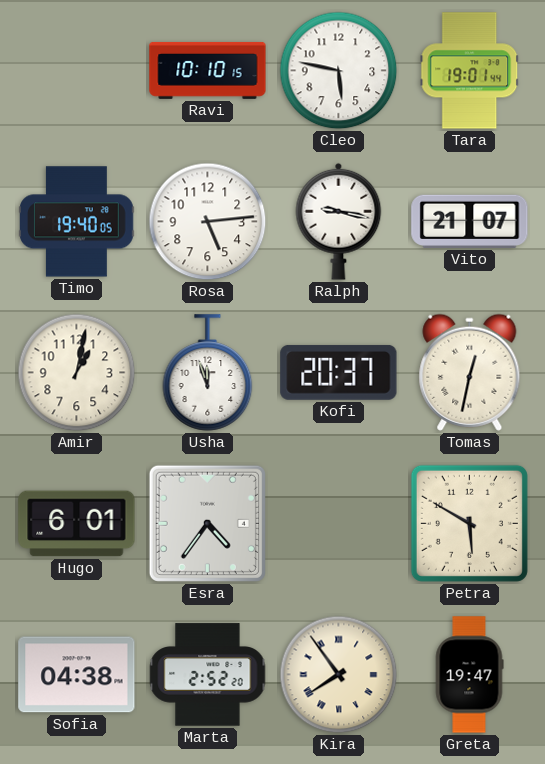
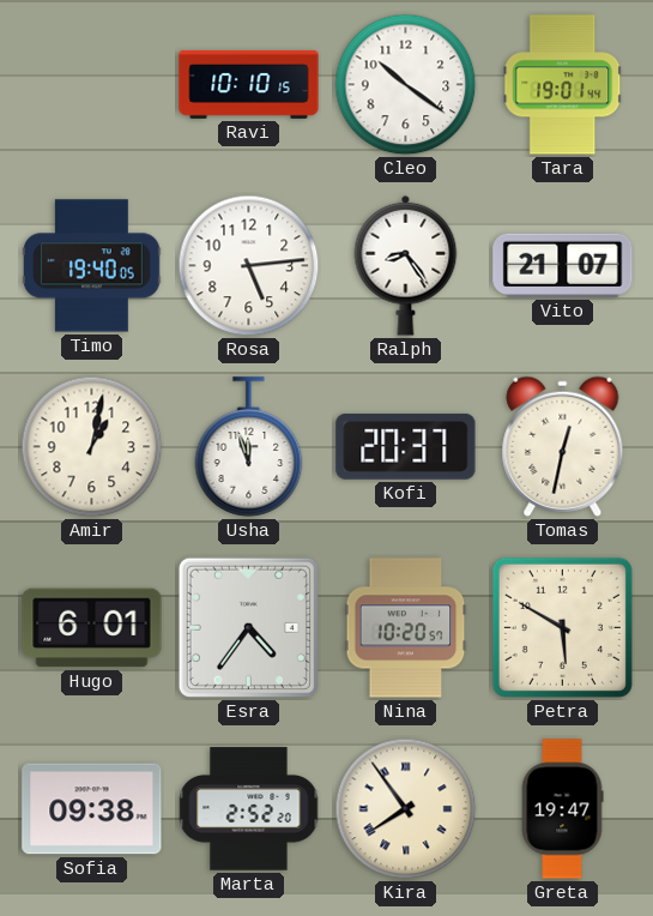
Cleo: 5:47 -> 10:21
Ralph: 9:17 -> 8:24
Nina: none -> 10:20
Sofia: 04:38 -> 09:38
